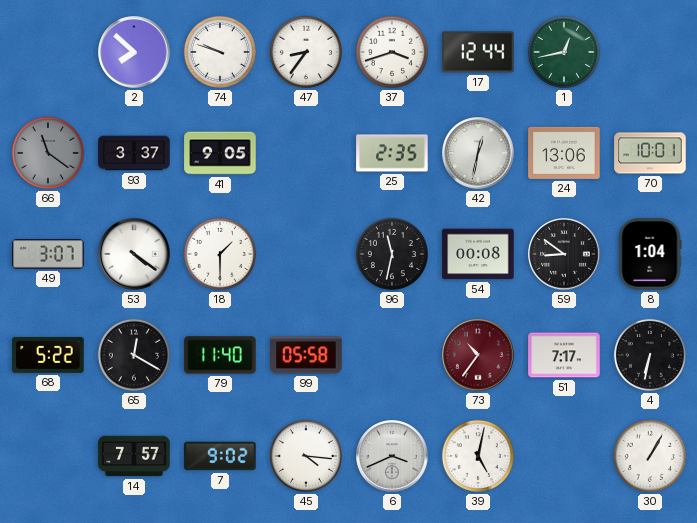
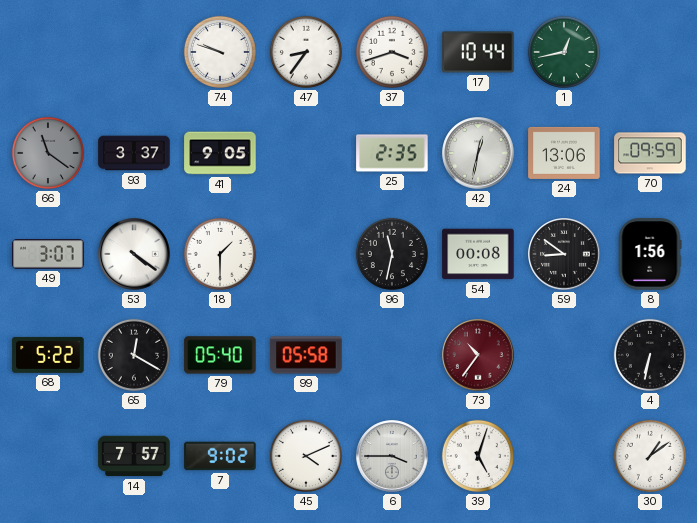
2: 7:52 -> none
17: 12:44 -> 10:44
70: 10:01 -> 09:59
8: 1:04 -> 1:56
79: 11:40 -> 05:40
51: 7:17 -> none
45: 4:16 -> 4:11
6: 3:41 -> 3:45
39: 5:02 -> 5:03
30: 1:05 -> 1:09
